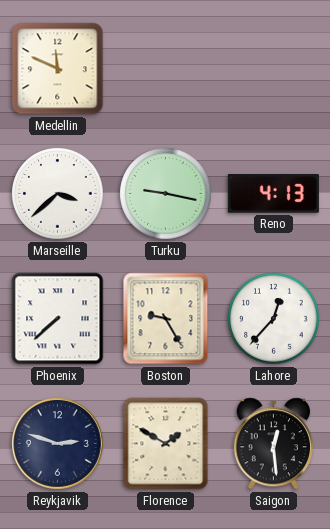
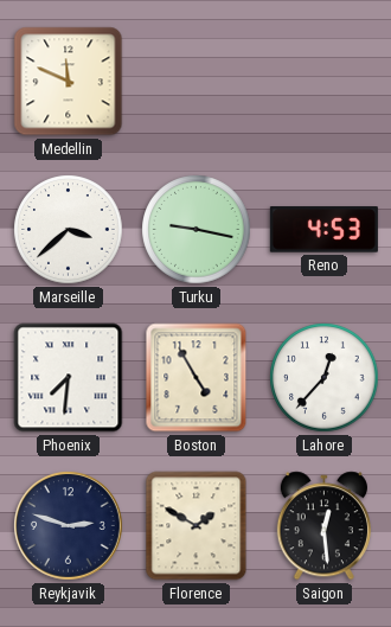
Reno: 4:13 -> 4:53
Phoenix: 7:38 -> 7:31
Boston: 9:25 -> 4:55
